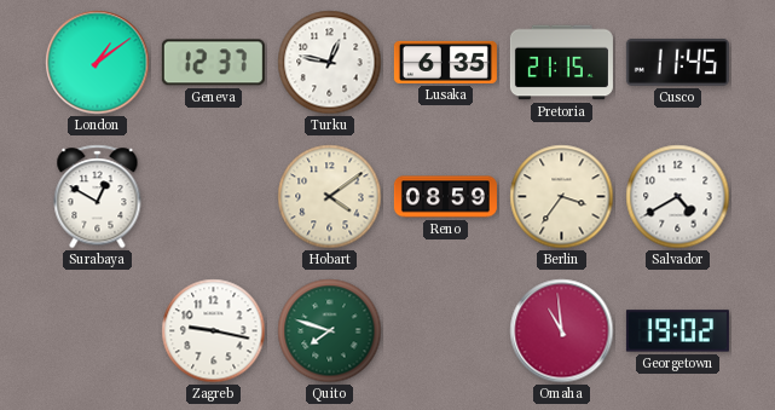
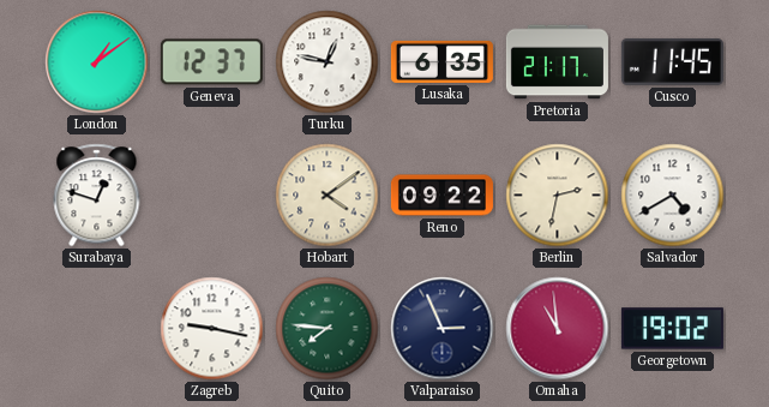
Pretoria: 21:15 -> 21:17
Surabaya: 12:50 -> 12:48
Reno: 08:59 -> 09:22
Berlin: 3:36 -> 2:32
Quito: 7:48 -> 7:46
Valparaiso: none -> 2:56
